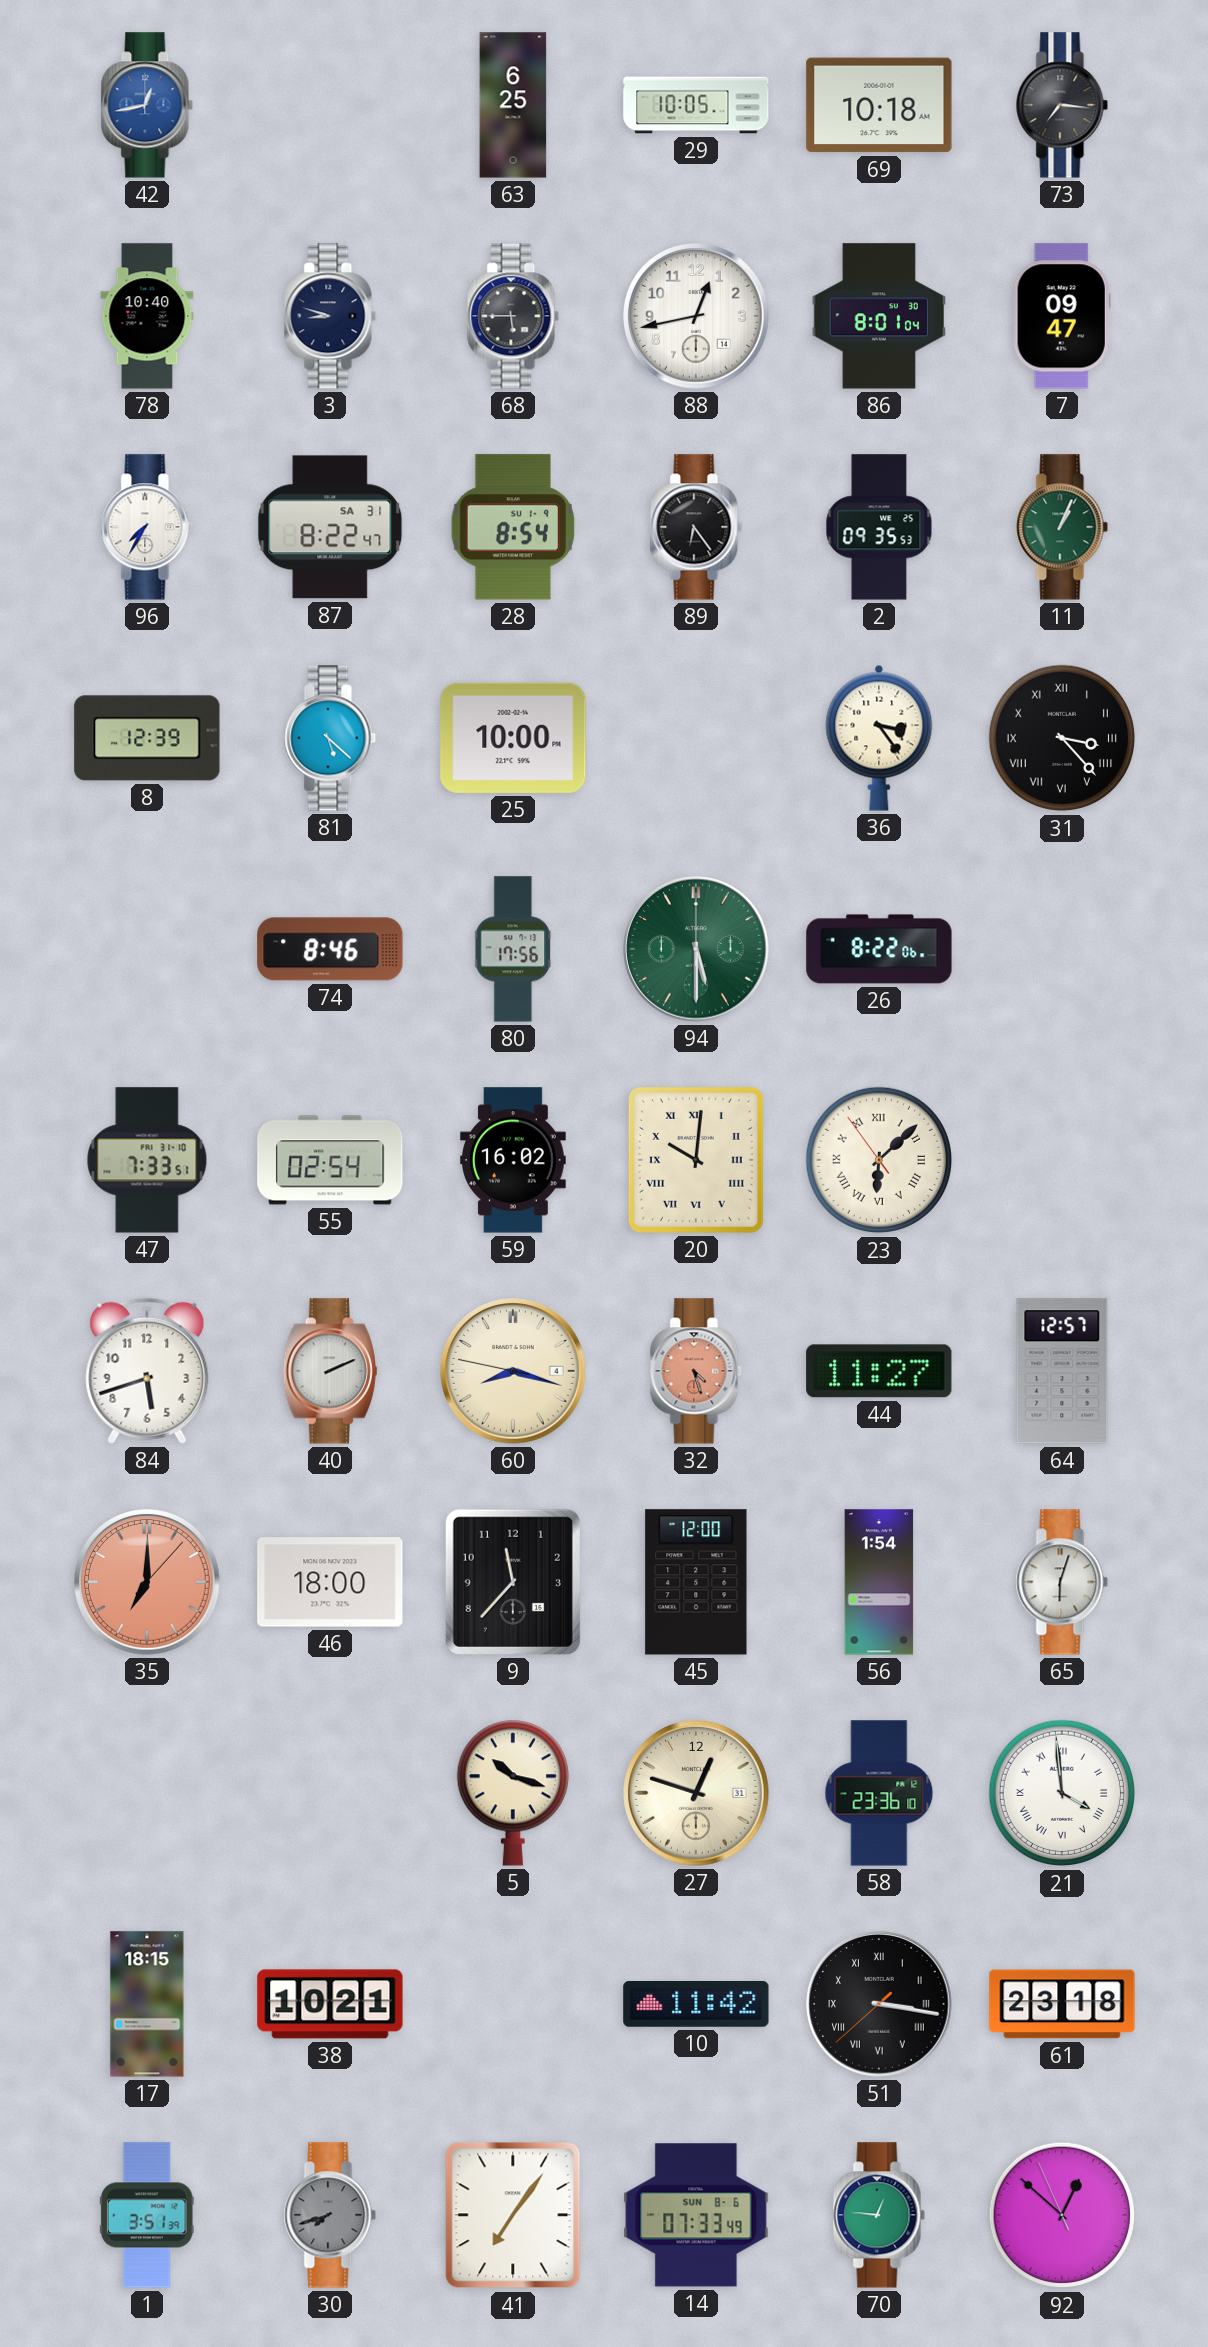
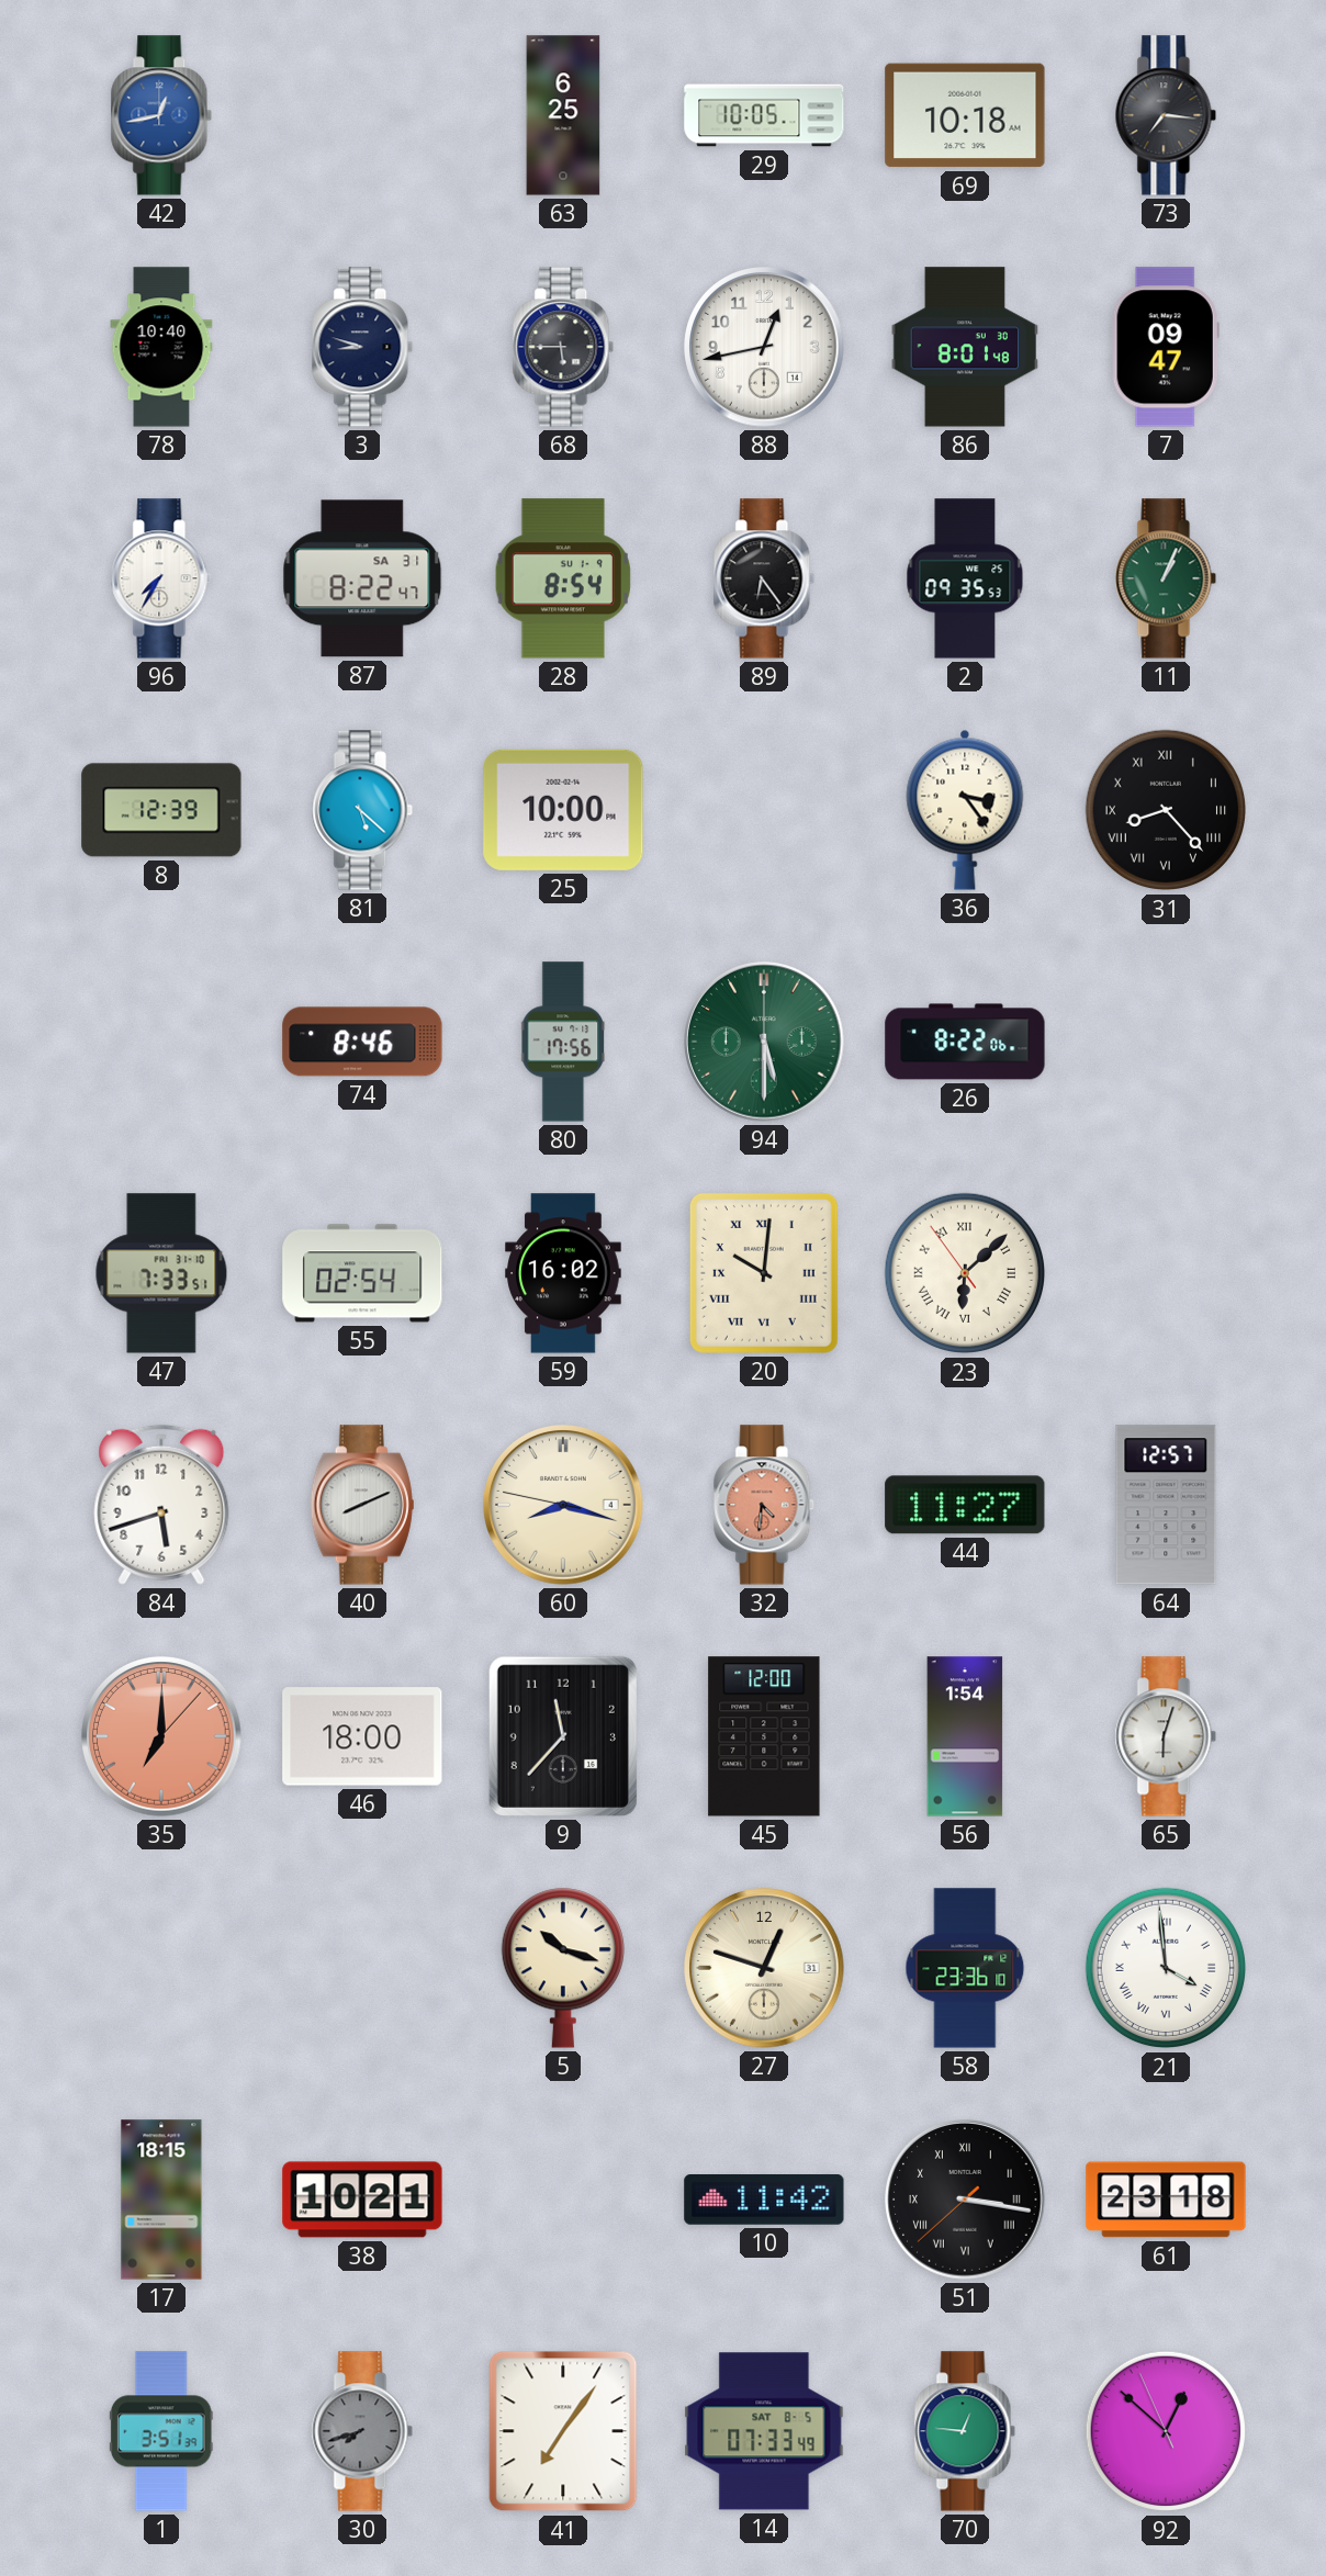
86: 8:01:04 -> 8:01:48
31: 3:23 -> 8:23
40: 2:11 -> 8:11
32: 4:27 -> 4:31
14 date: SUN 8-6 -> SAT 8-5
